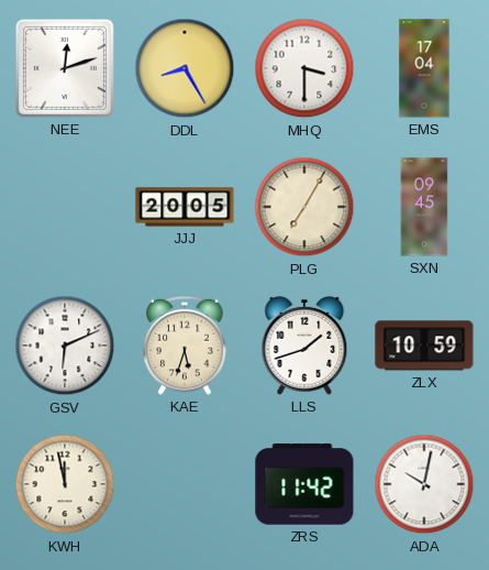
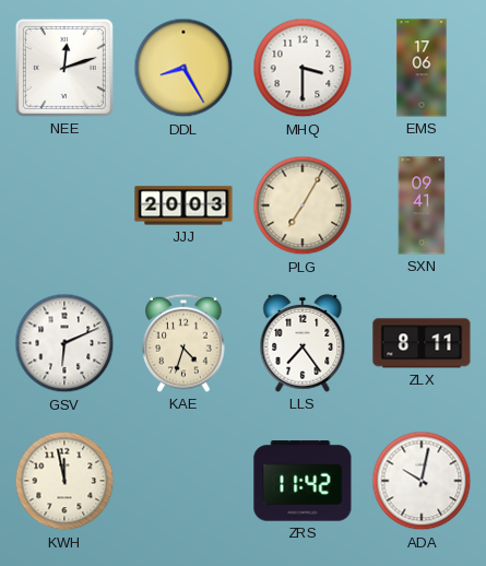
EMS: 17:04 -> 17:06
JJJ: 20:05 -> 20:03
SXN: 09:45 -> 09:41
KAE: 5:33 -> 4:33
LLS: 1:42 -> 7:24
ZLX: 10:59 -> 8:11
